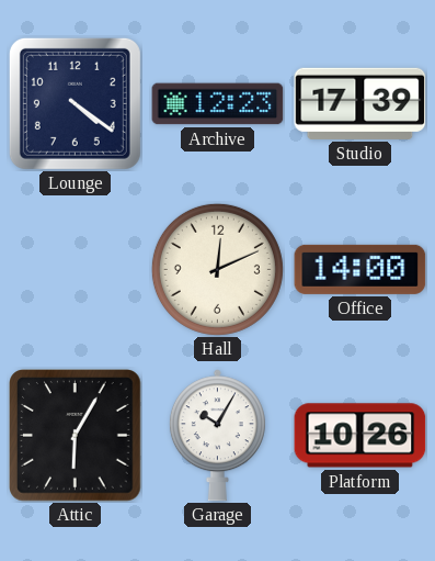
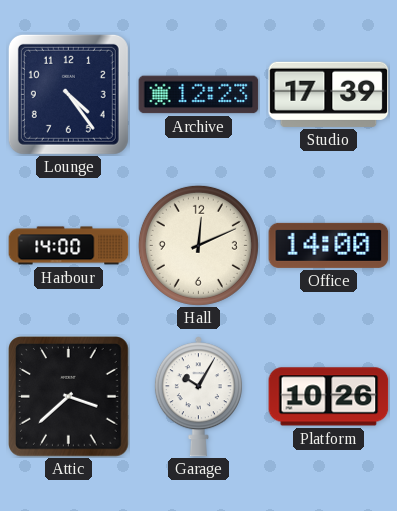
Lounge: 4:21 -> 4:24
Harbour: none -> 14:00
Attic: 6:05 -> 3:38
